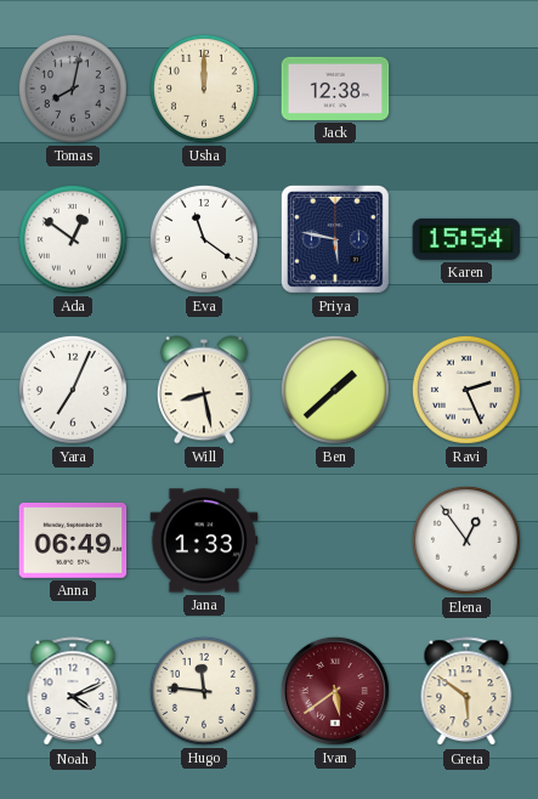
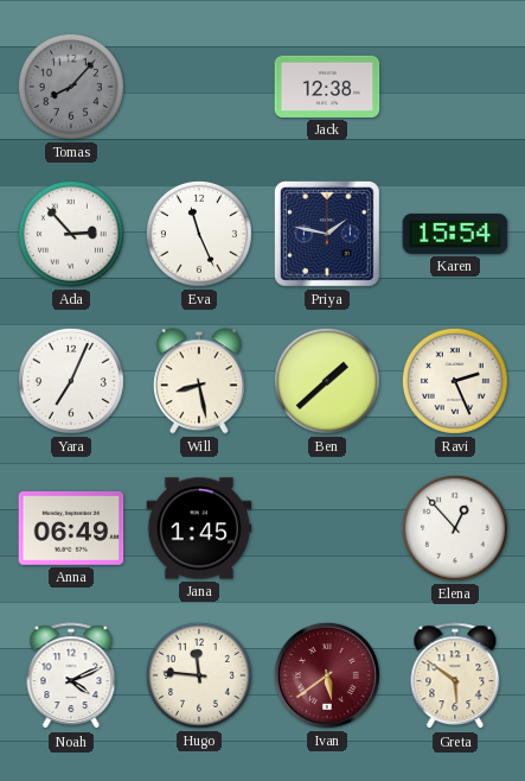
Tomas: 8:02 -> 8:07
Usha: 12:00 -> none
Ada: 12:51 -> 2:53
Eva: 11:21 -> 11:26
Priya: 5:47 -> 1:47
Jana: 1:33 -> 1:45
Elena: 12:54 -> 12:53
